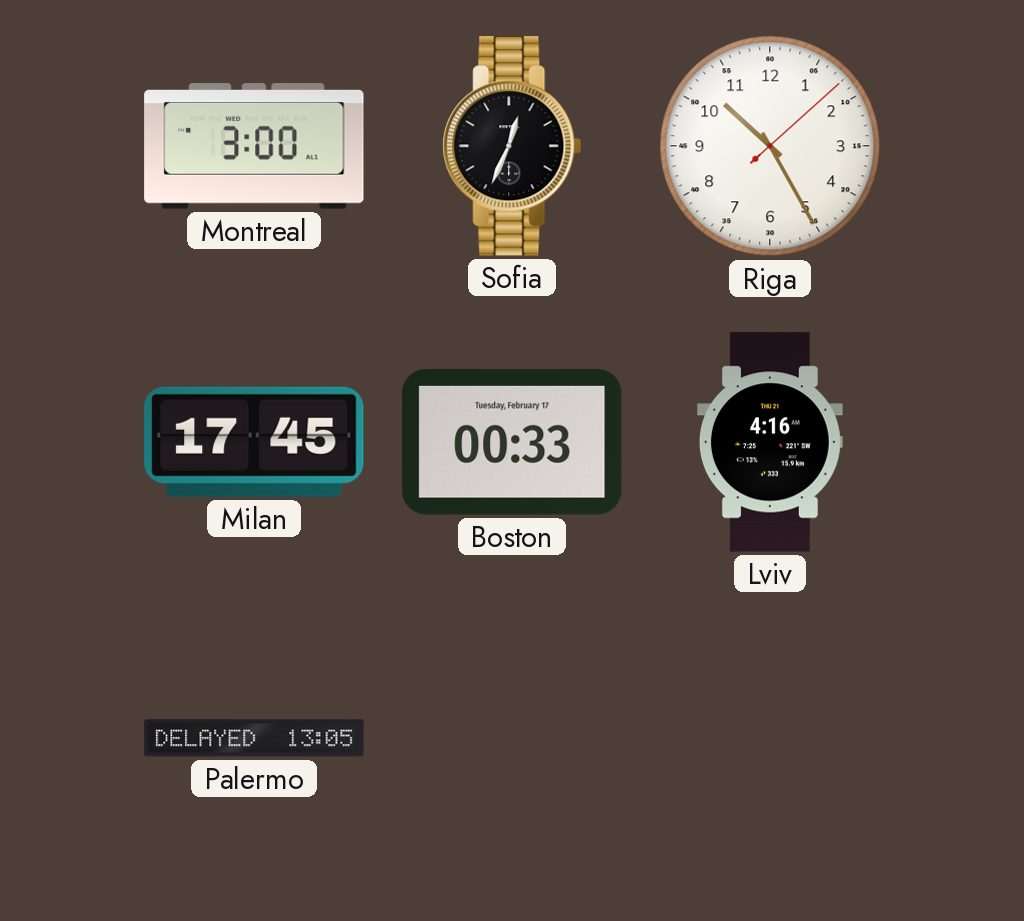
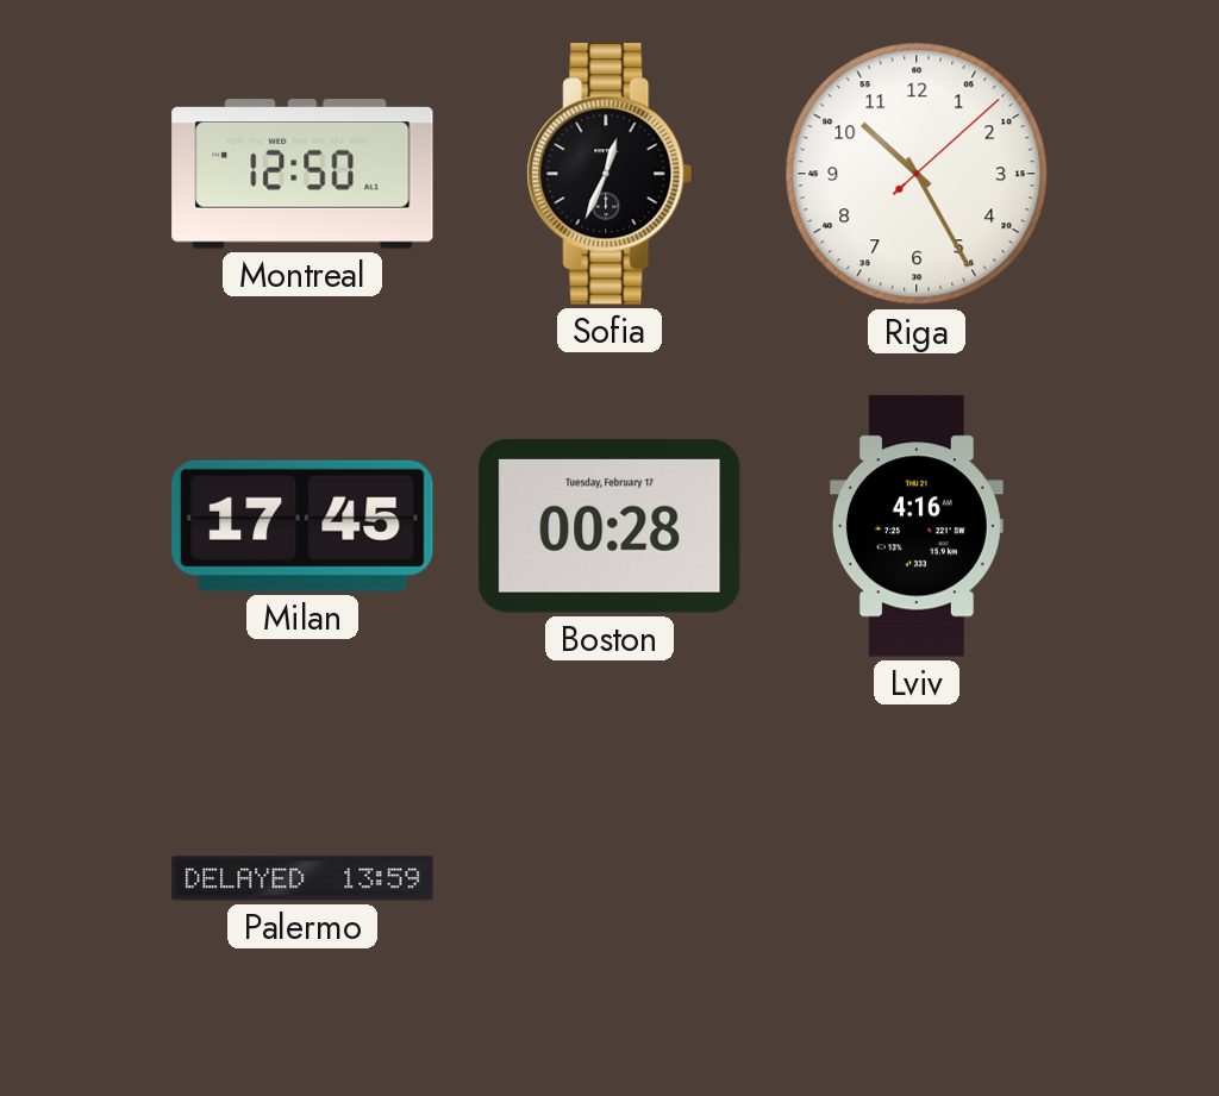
Montreal: 3:00 -> 12:50
Boston: 00:33 -> 00:28
Palermo: 13:05 -> 13:59
